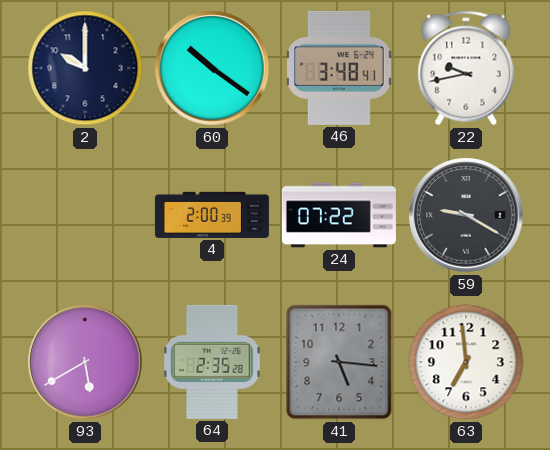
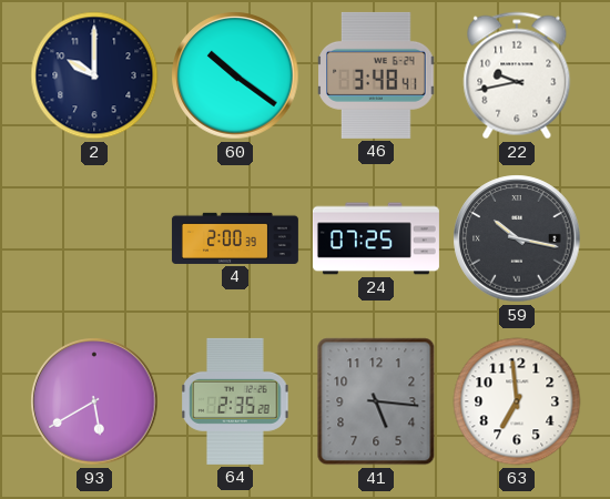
24: 07:22 -> 07:25
59: 9:20 -> 10:17
